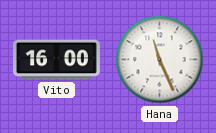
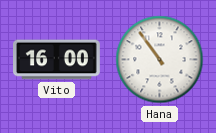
Hana: 11:26 -> 10:54
